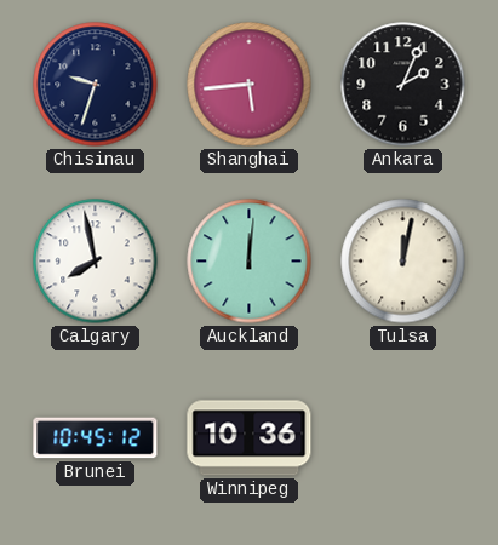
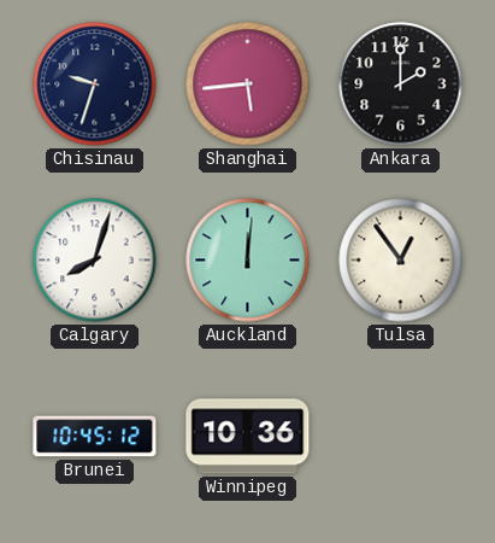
Ankara: 2:04 -> 2:00
Calgary: 7:58 -> 8:03
Tulsa: 12:02 -> 12:54
